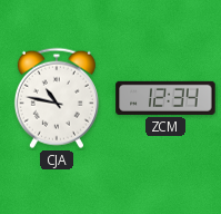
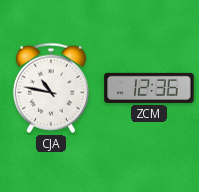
ZCM: 12:34 -> 12:36
